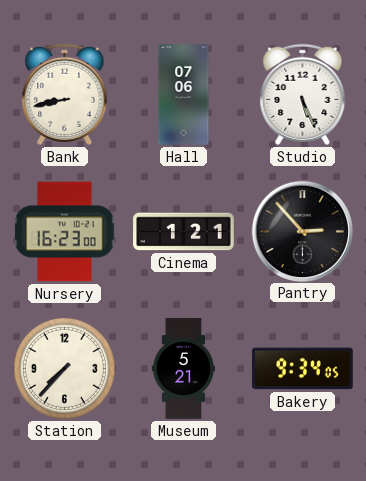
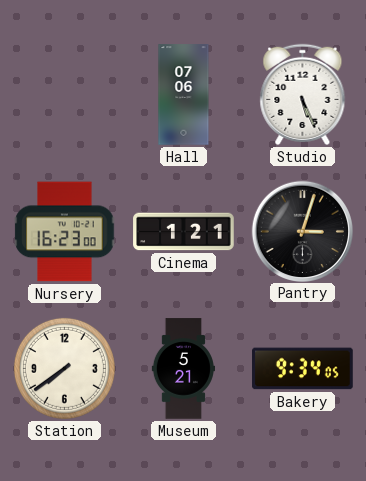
Bank: 8:43 -> none
Pantry: 2:53 -> 3:03
Station: 7:37 -> 7:39
